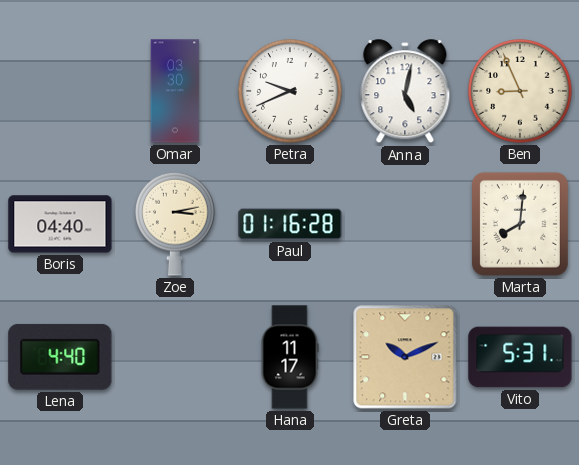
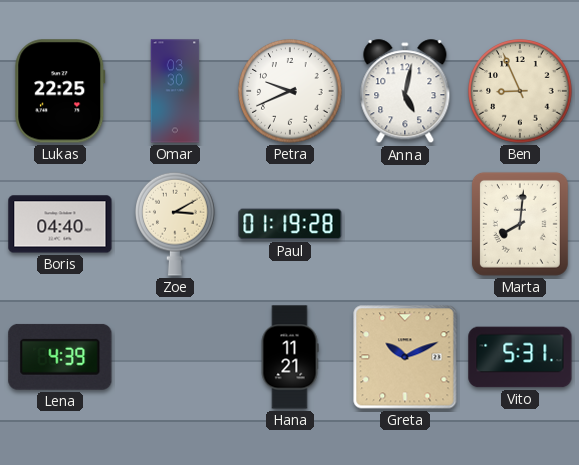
Lukas: none -> 22:25
Zoe: 3:13 -> 3:10
Paul: 01:16 -> 01:19
Lena: 4:40 -> 4:39
Hana: 11:17 -> 11:21
